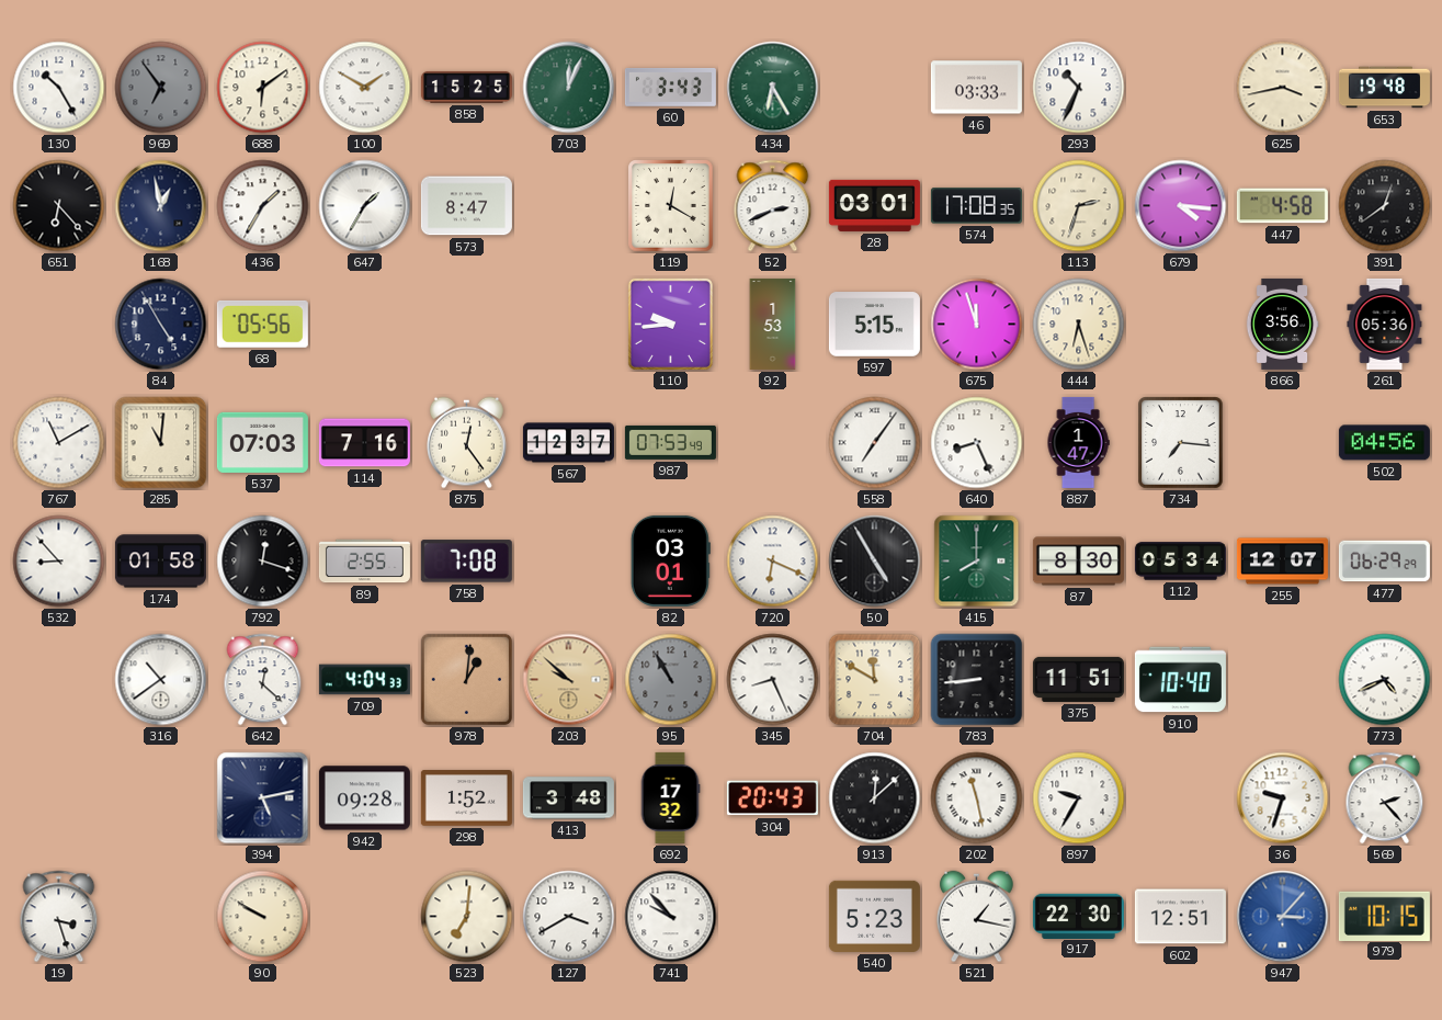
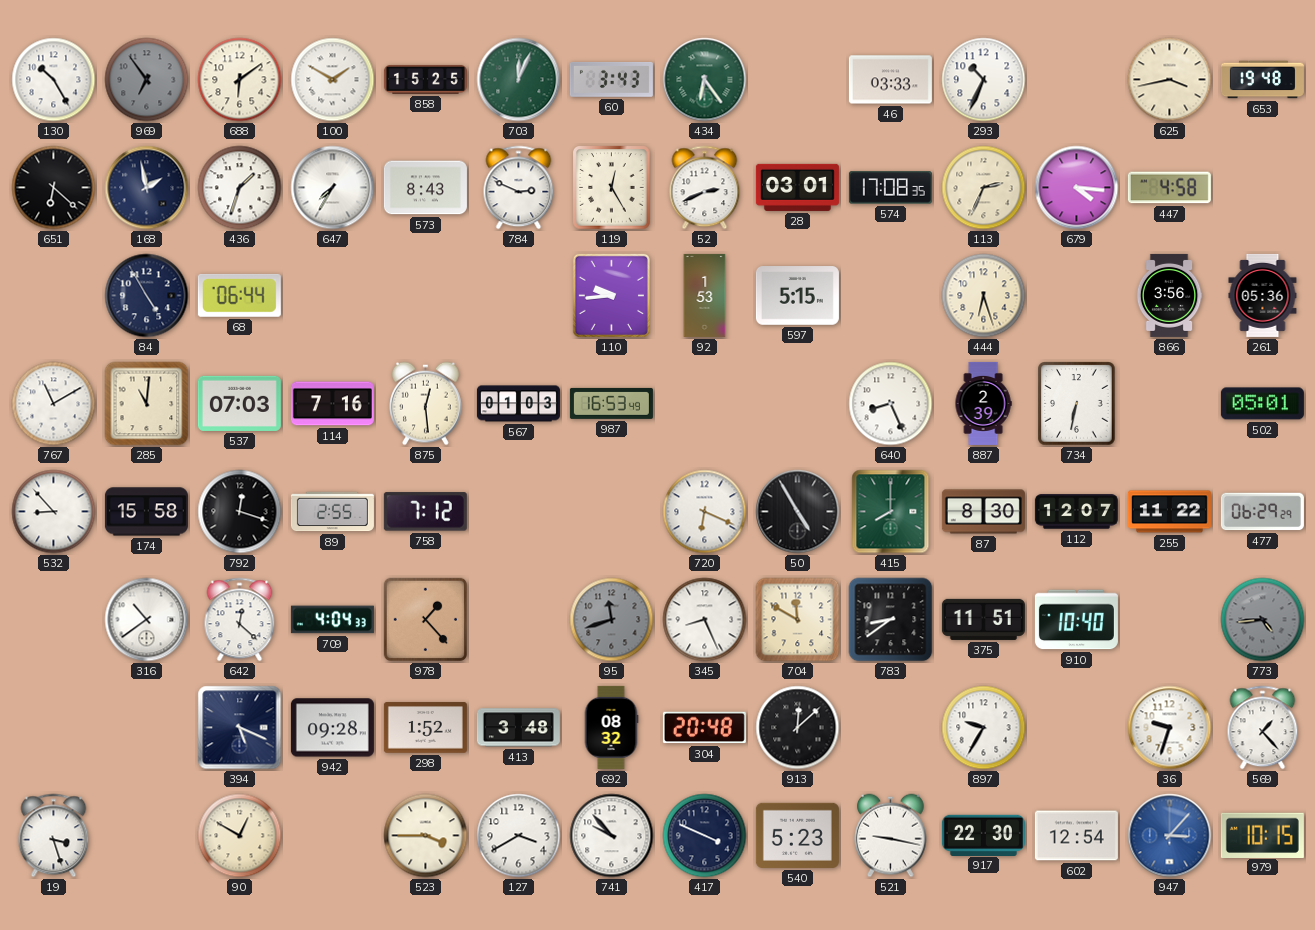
434: 6:25 -> 6:24
651: 6:23 -> 6:22
168: 12:58 -> 1:58
436: 1:35 -> 1:33
647: 1:35 -> 7:35
573: 8:47 -> 8:43
784: none -> 2:49
119: 12:20 -> 12:25
113: 2:33 -> 2:34
391: 12:39 -> none
68: 05:56 -> 06:44
675: 11:57 -> none
875: 12:24 -> 12:29
567: 12:37 -> 01:03
987: 07:53 -> 16:53
558: 7:06 -> none
887: 1:47 -> 2:39
734: 7:16 -> 6:32
502: 04:56 -> 05:01
174: 01:58 -> 15:58
758: 7:08 -> 7:12
82: 03:01 -> none
112: 05:34 -> 12:07
255: 12:07 -> 11:22
978: 1:01 -> 1:23
203: 9:52 -> none
95: 10:55 -> 11:42
783: 8:44 -> 8:39
773: 4:41 -> 4:44
773 dial: white -> grey
394: 5:13 -> 5:19
692: 17:32 -> 08:32
304: 20:43 -> 20:48
202: 11:28 -> none
569: 2:23 -> 1:23
90: 9:50 -> 12:50
523: 7:01 -> 3:45
417: none -> 3:49
521: 1:17 -> 9:17
602: 12:51 -> 12:54
